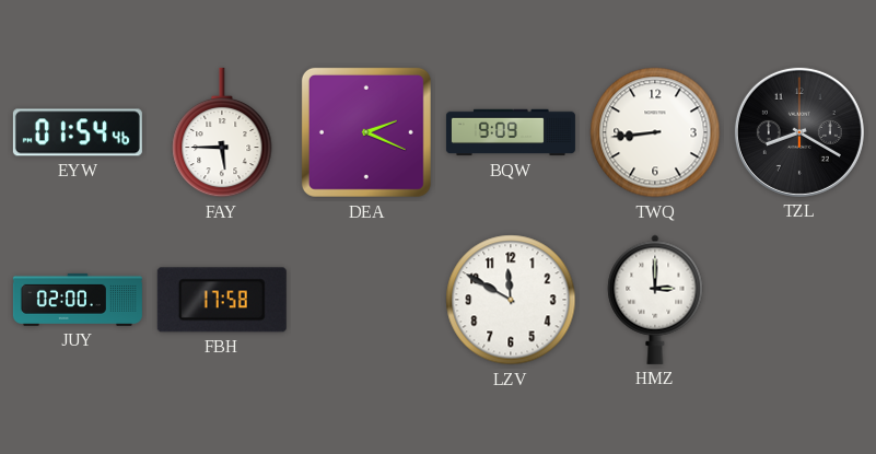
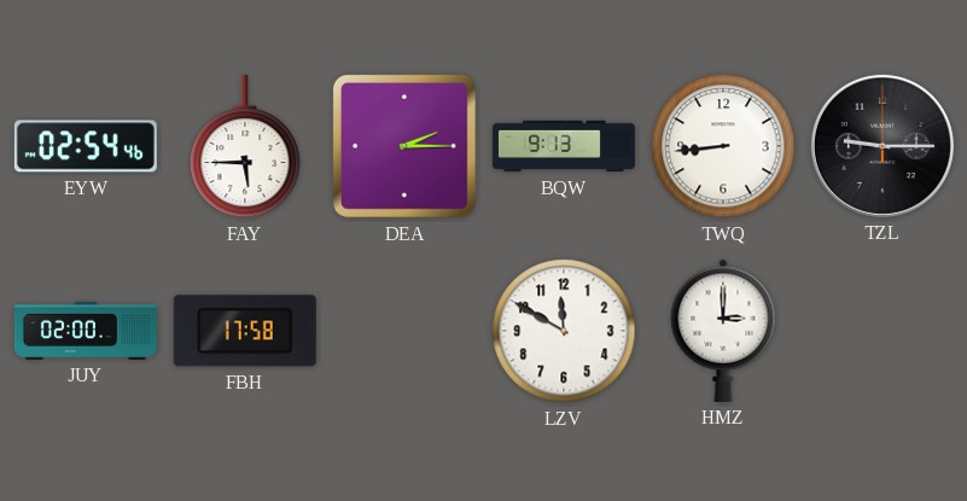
EYW: 01:54 -> 02:54
DEA: 2:19 -> 2:15
BQW: 9:09 -> 9:13
TZL: 8:20 -> 9:15
